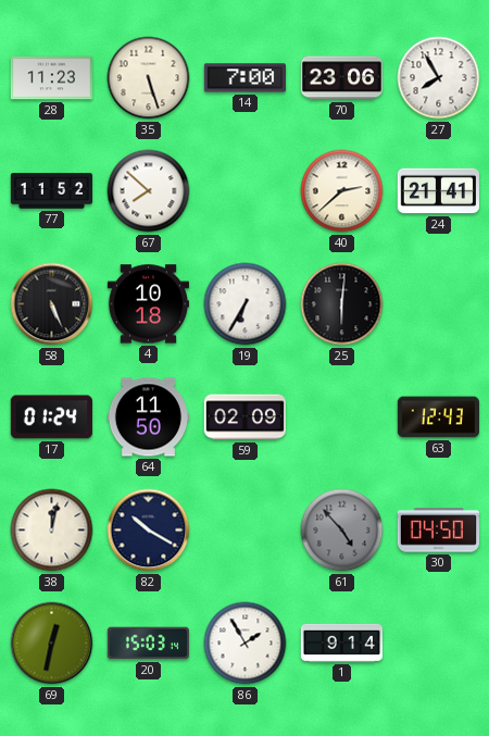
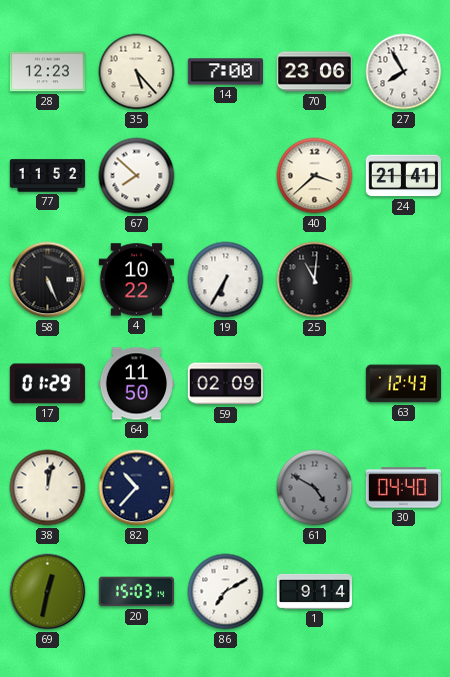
28: 11:23 -> 12:23
35: 5:27 -> 5:23
40: 2:38 -> 3:38
4: 10:18 -> 10:22
25: 6:01 -> 11:01
17: 01:24 -> 01:29
82: 10:20 -> 10:37
61: 4:53 -> 4:50
30: 04:50 -> 04:40
86: 1:55 -> 7:10
